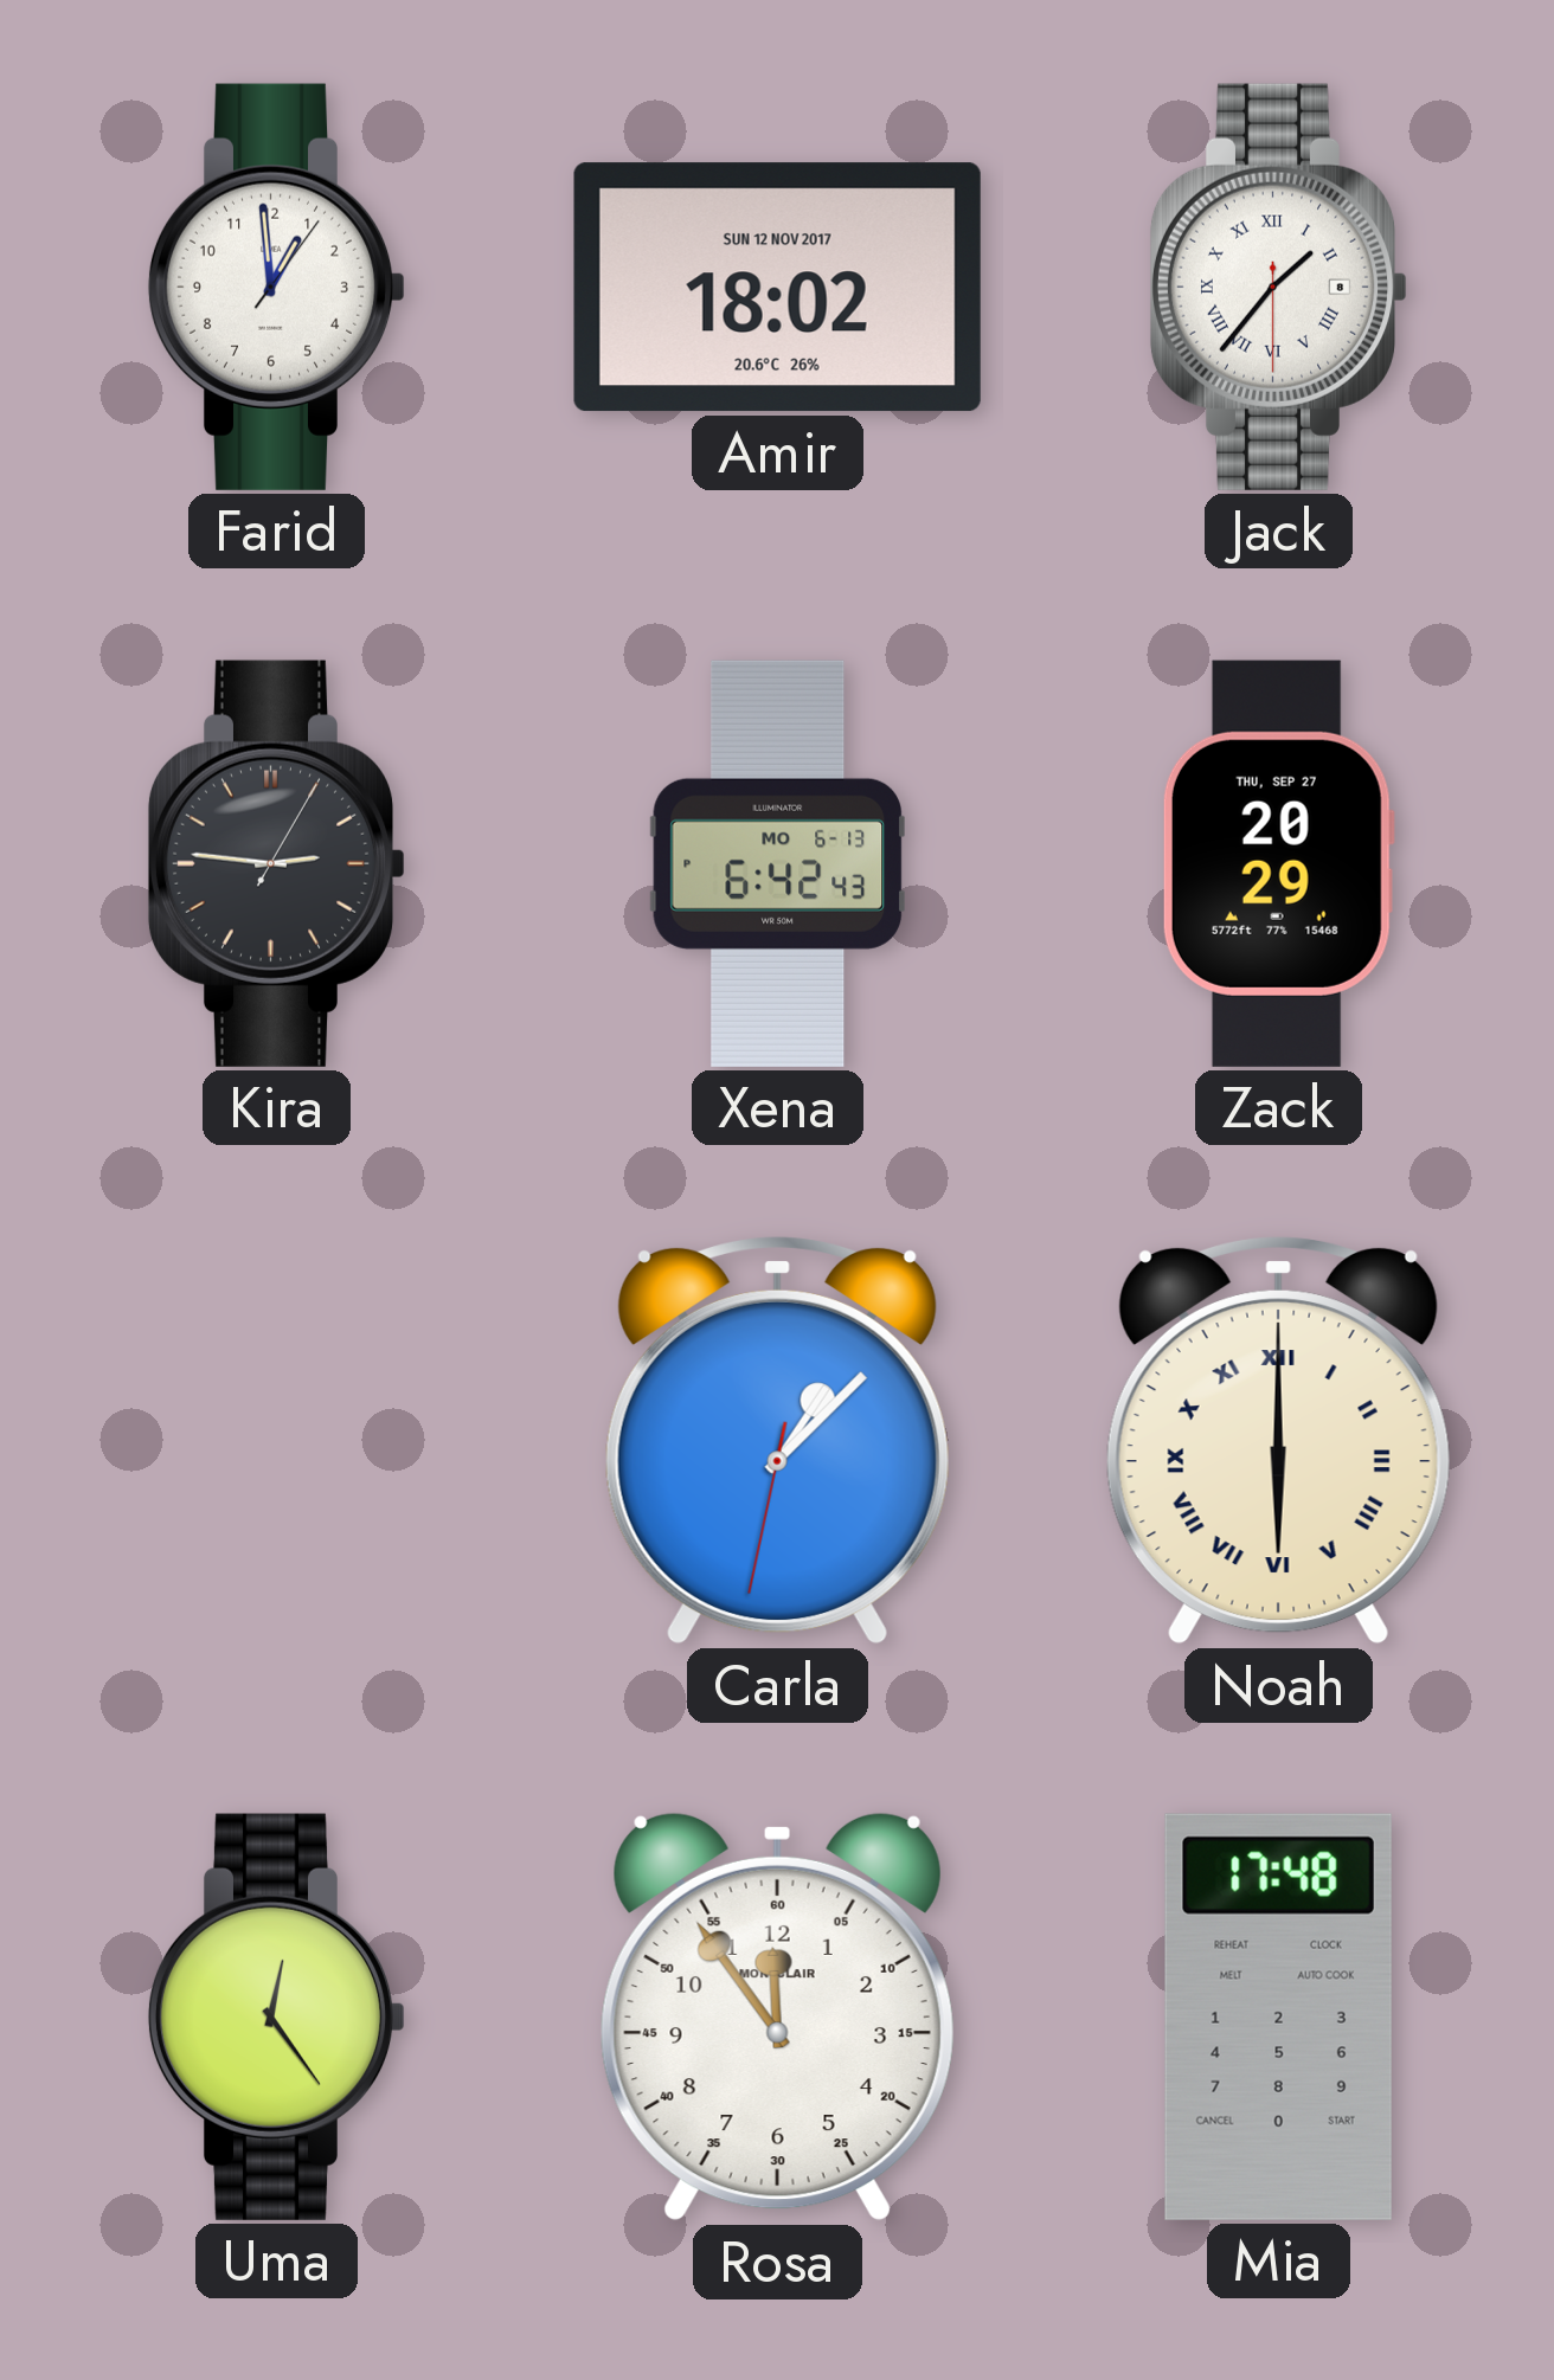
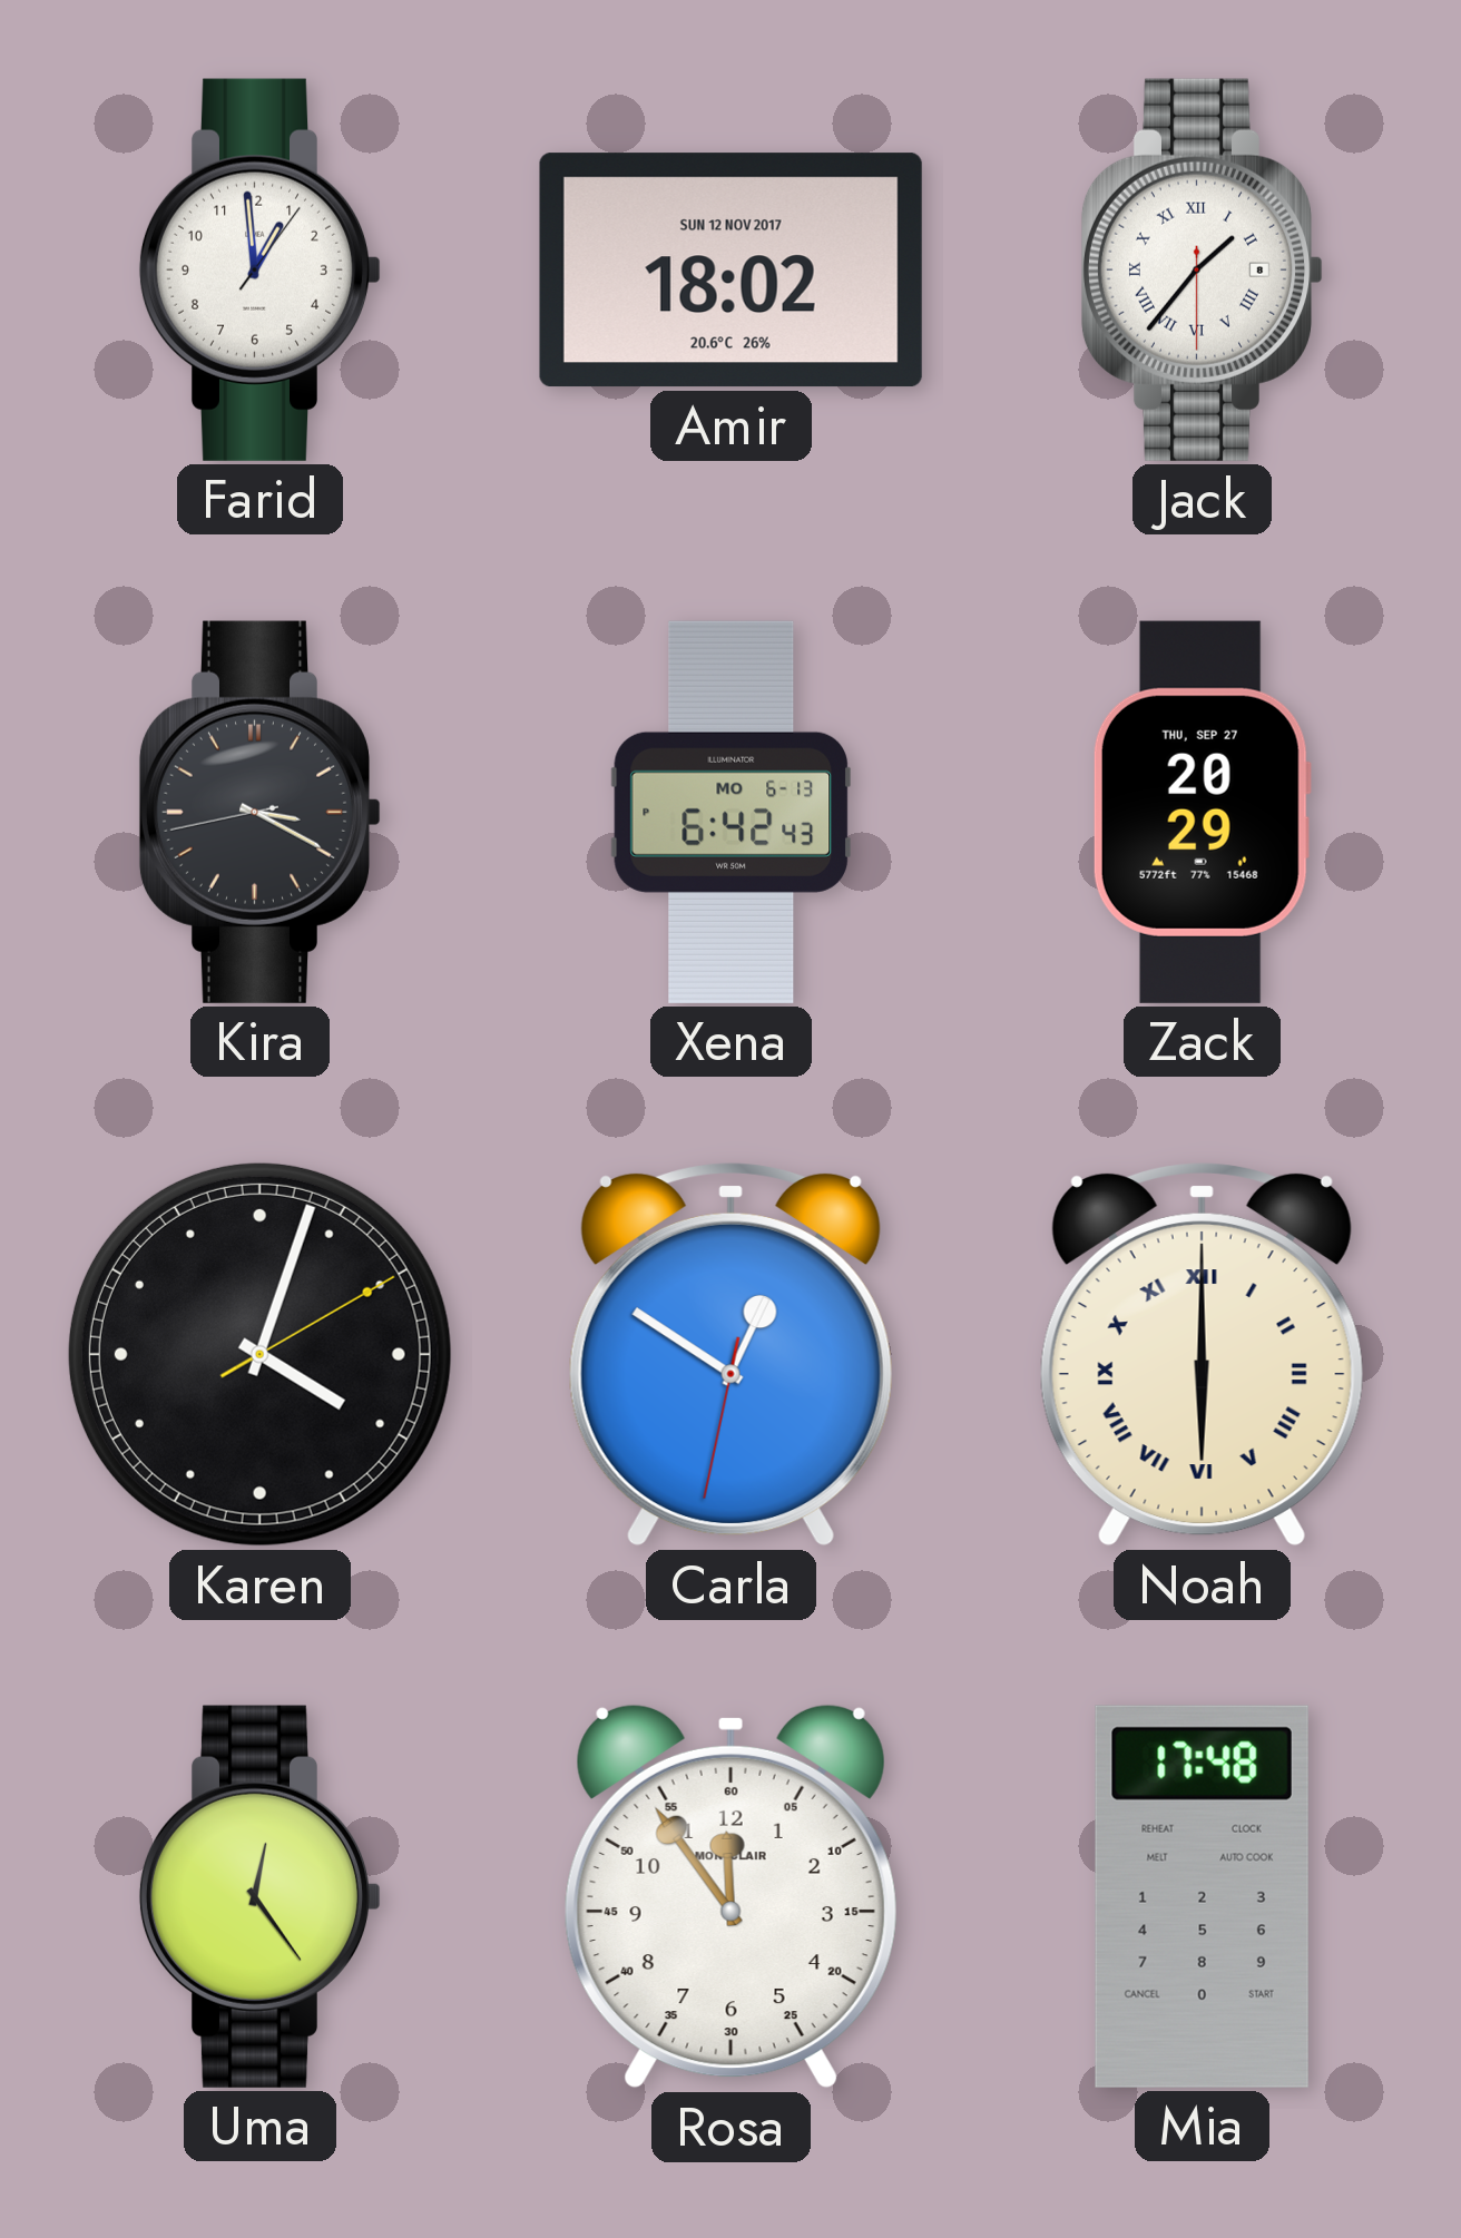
Kira: 2:46 -> 3:19
Karen: none -> 4:03
Carla: 1:07 -> 12:50
